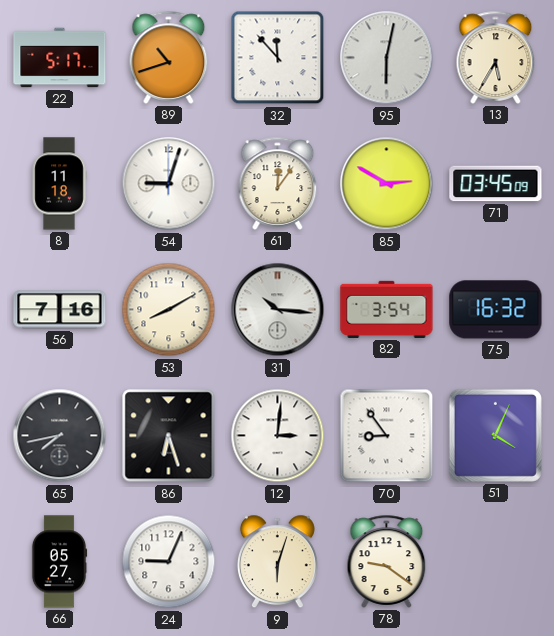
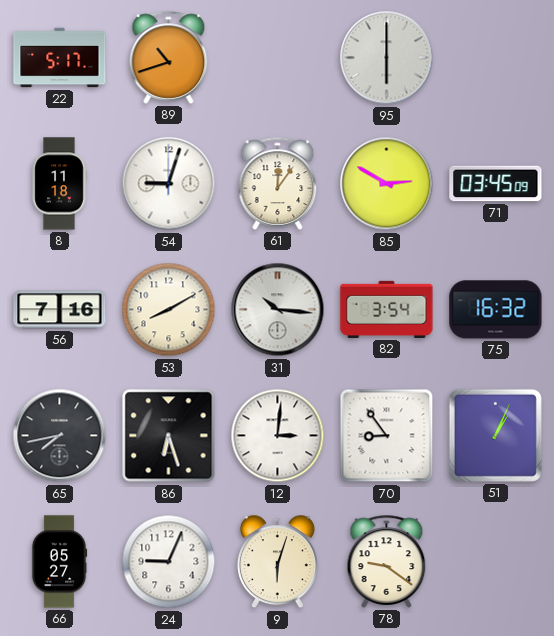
32: 11:53 -> none
95: 6:02 -> 6:00
13: 5:35 -> none
51: 4:04 -> 1:04
